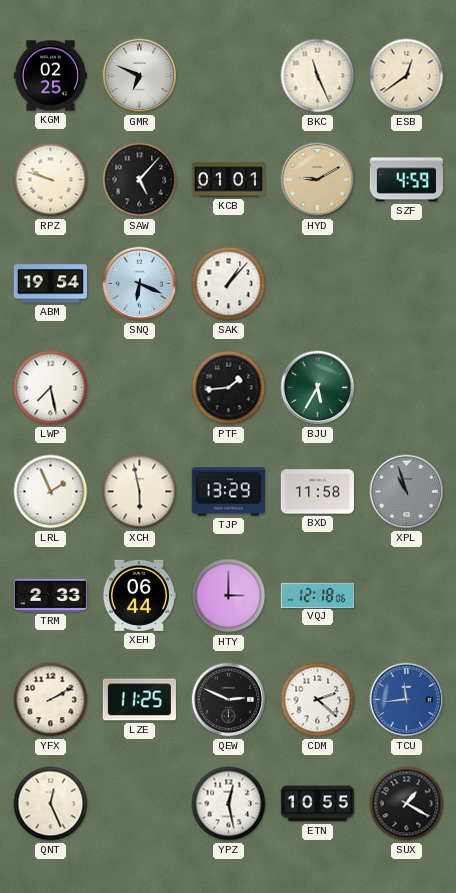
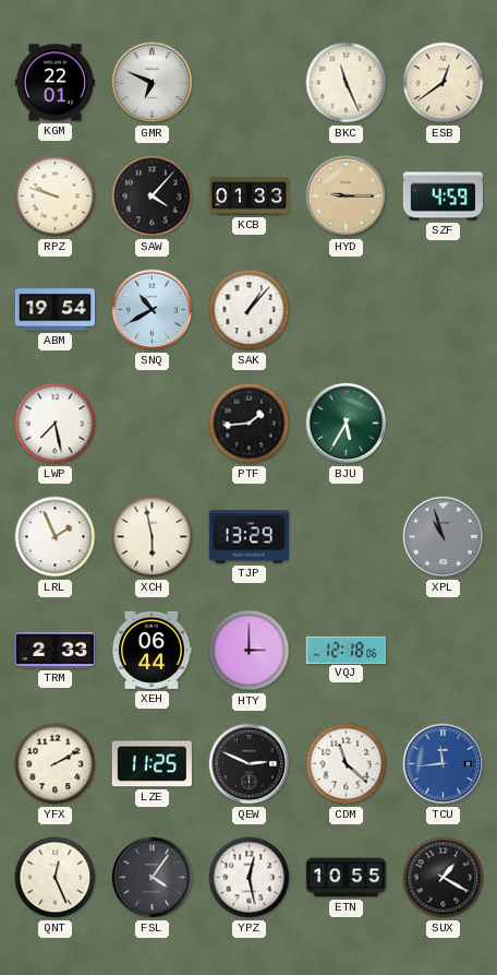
KGM: 02:25 -> 22:01
SAW: 5:07 -> 4:07
KCB: 01:01 -> 01:33
HYD: 9:10 -> 9:15
SNQ: 6:19 -> 10:40
BXD: 11:58 -> none
CDM: 2:22 -> 11:22
FSL: none -> 4:06
